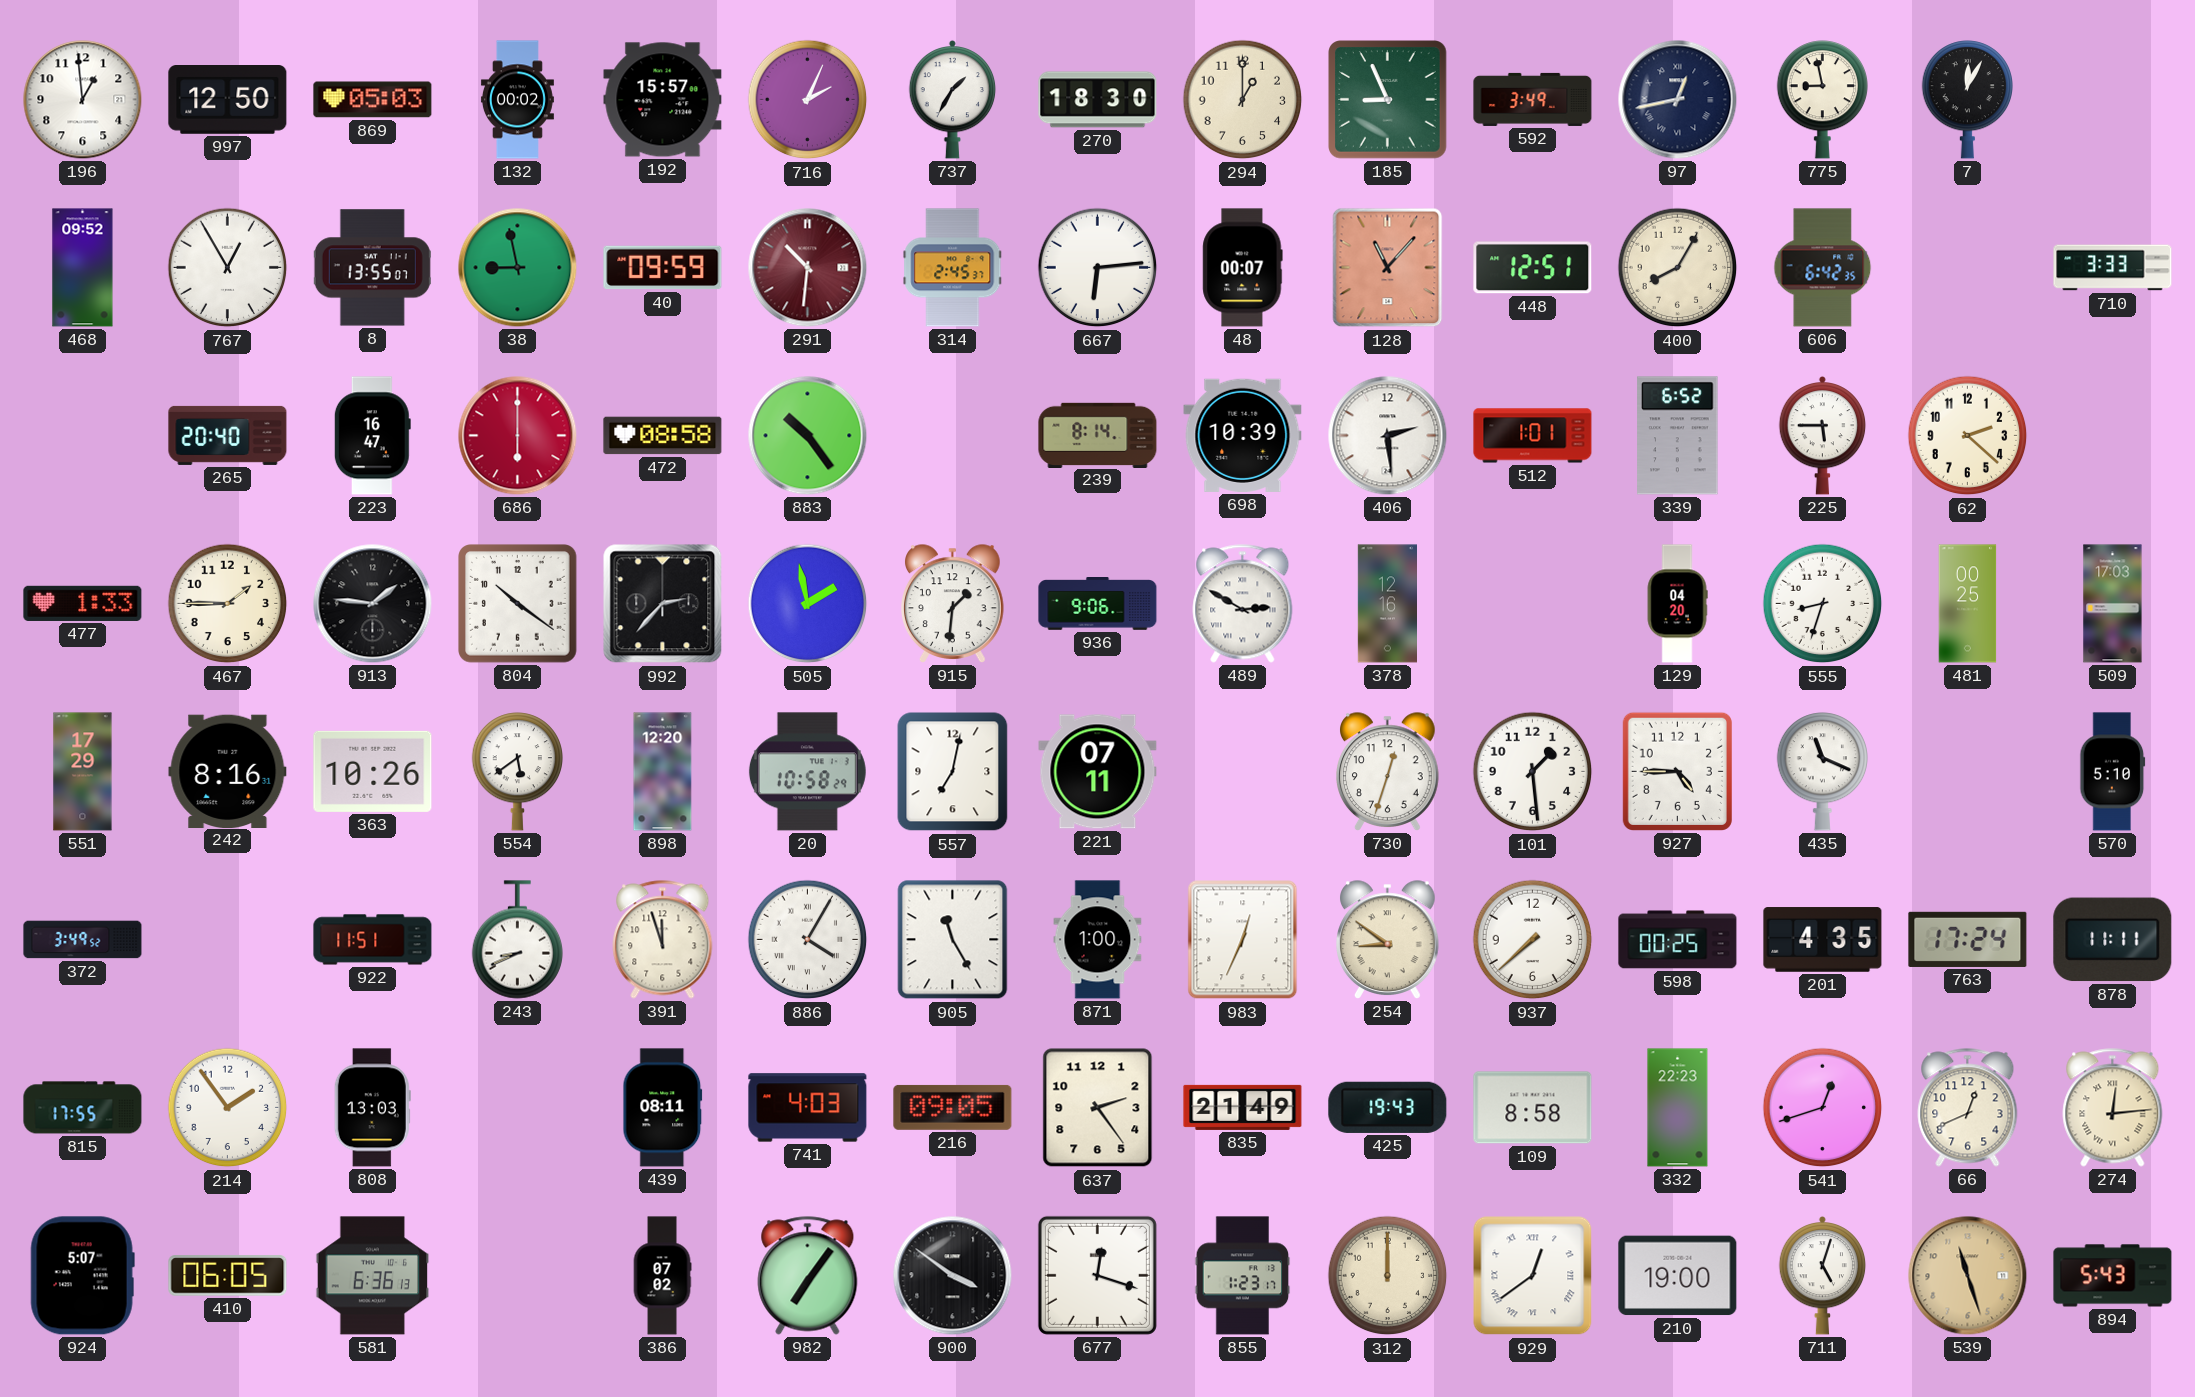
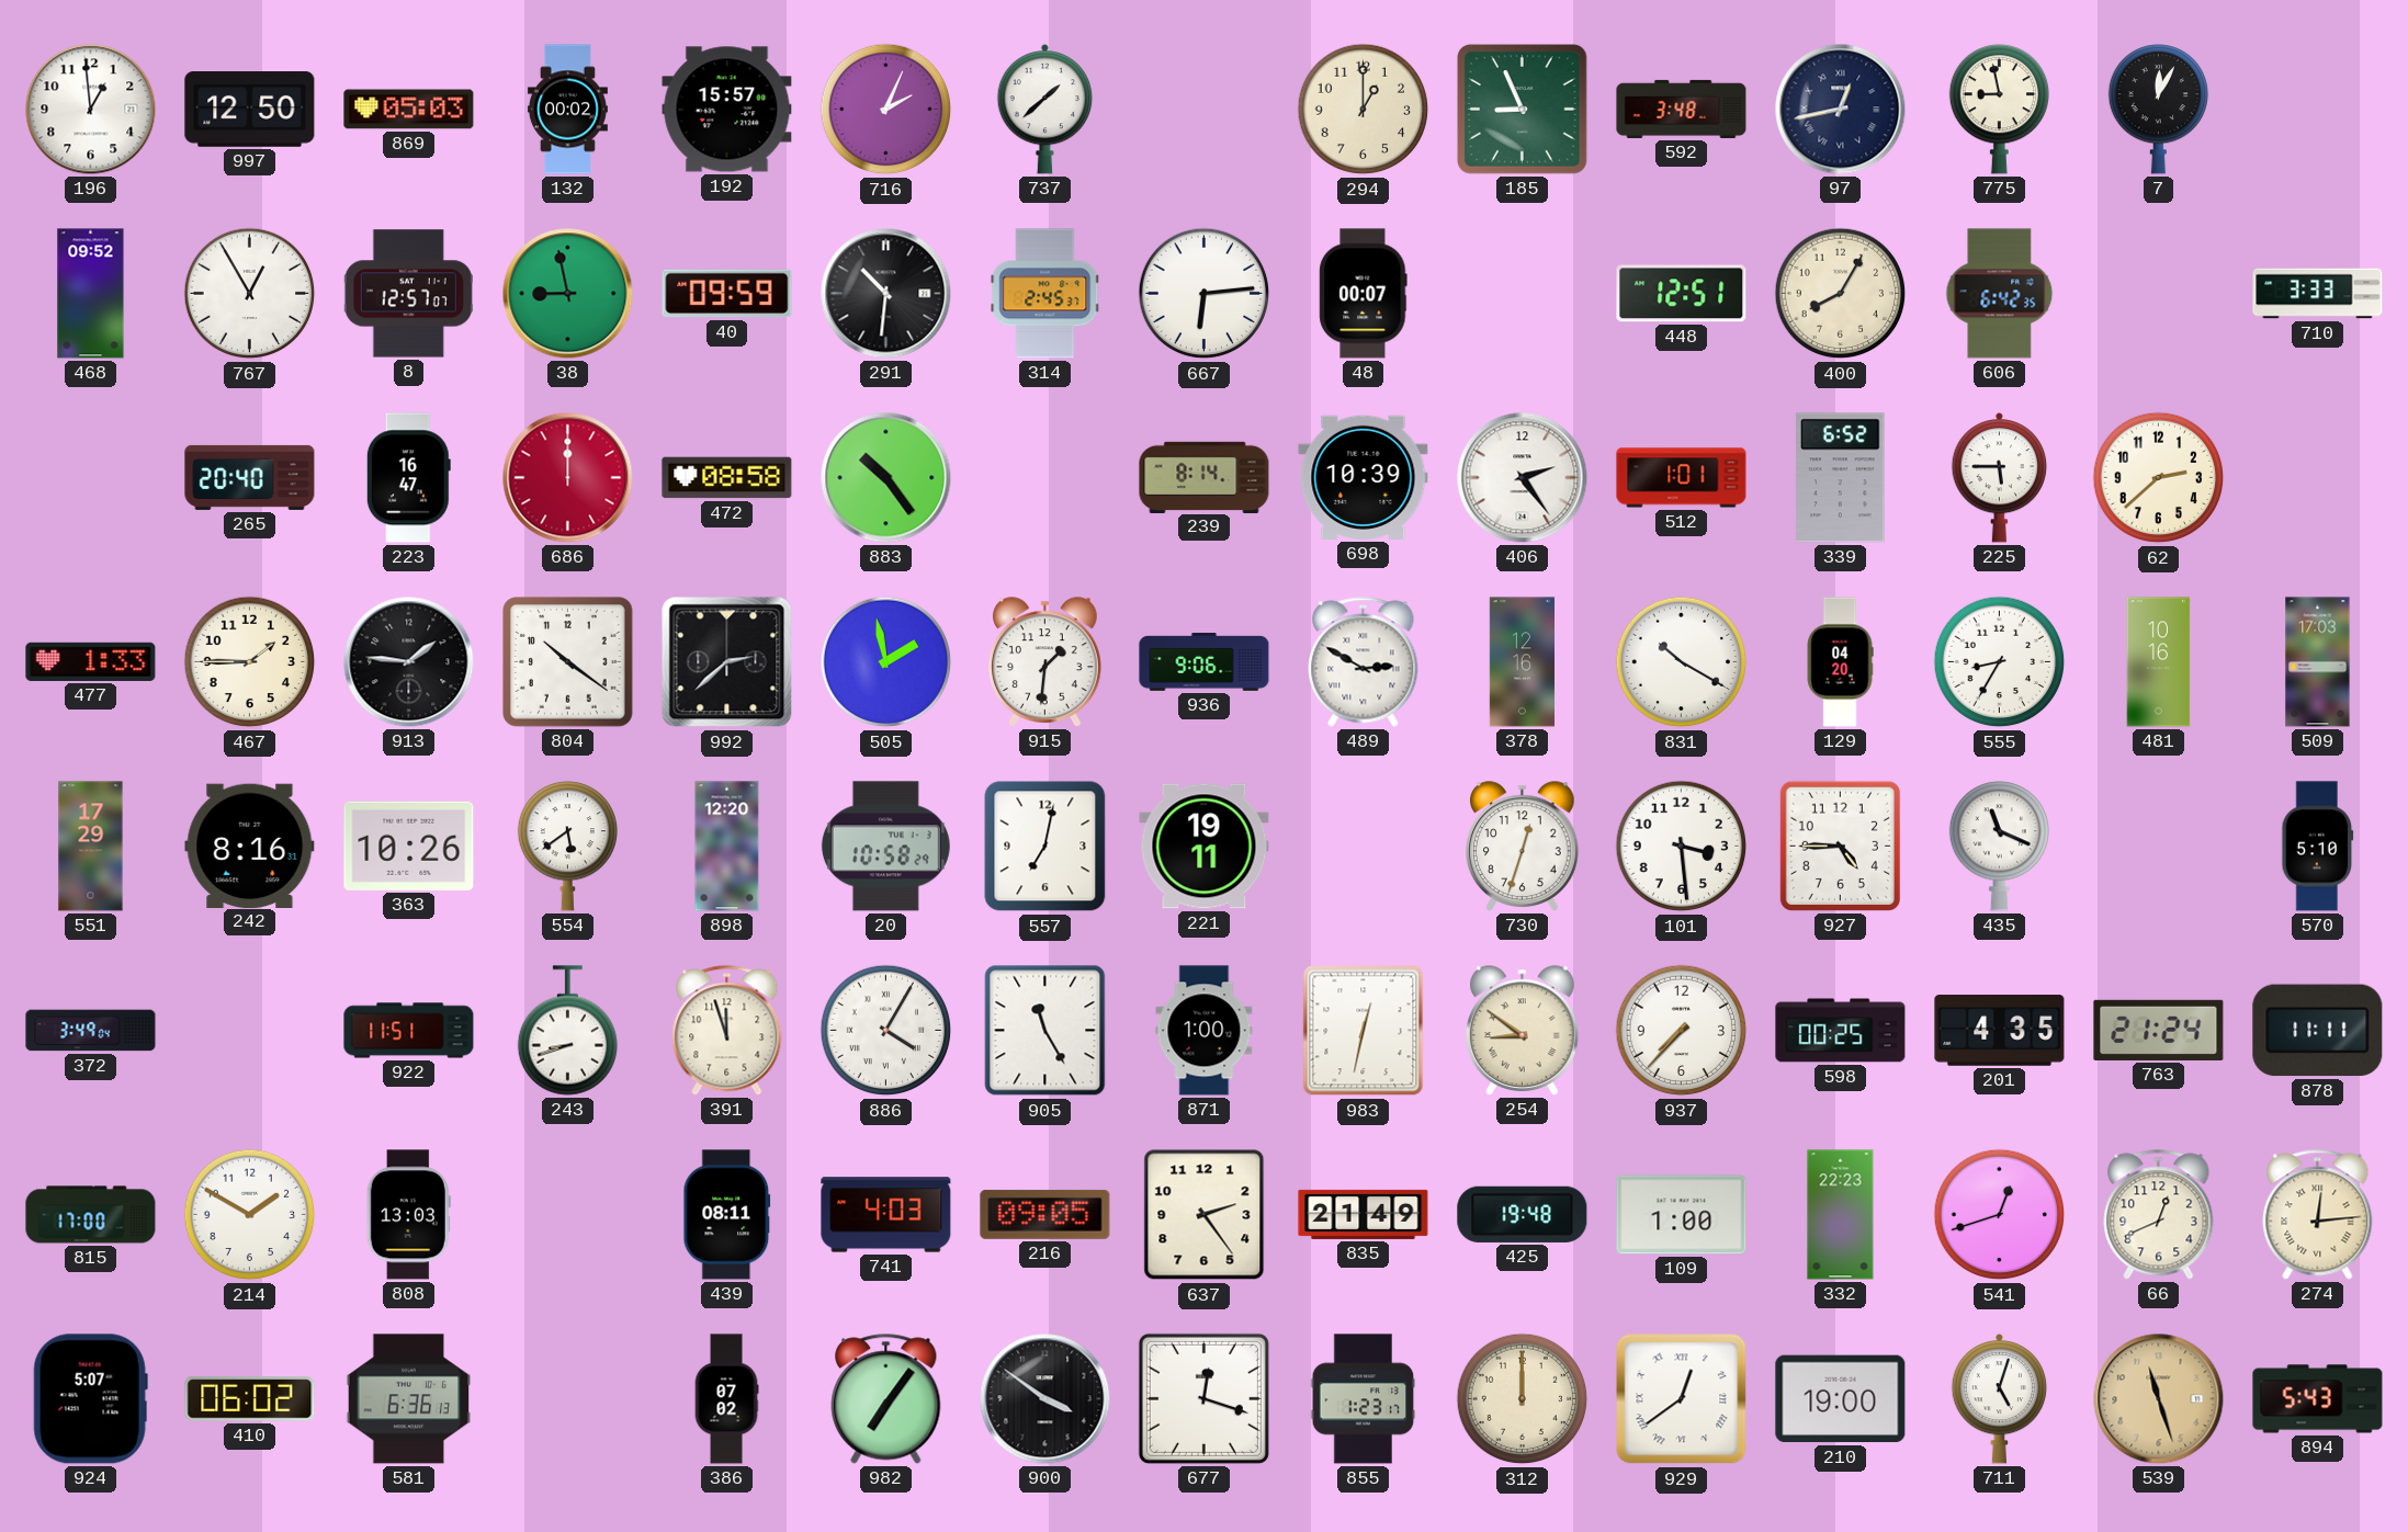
737: 1:35 -> 1:38
270: 18:30 -> none
592: 3:49 -> 3:48
8: 13:55 -> 12:57
291 dial: burgundy -> black
128: 11:07 -> none
686: 6:00 -> 12:00
406: 2:29 -> 2:24
62: 2:22 -> 2:38
992: 2:37 -> 2:38
831: none -> 10:20
555: 8:33 -> 8:35
481: 00:25 -> 10:16
221: 07:11 -> 19:11
101: 1:29 -> 3:29
372: 3:49:52 -> 3:49:04
243: 8:41 -> 8:42
983: 12:34 -> 12:32
937: 7:38 -> 7:37
763: 17:24 -> 21:24
815: 17:55 -> 17:00
214: 1:54 -> 1:50
425: 19:43 -> 19:48
109: 8:58 -> 1:00
410: 06:05 -> 06:02
